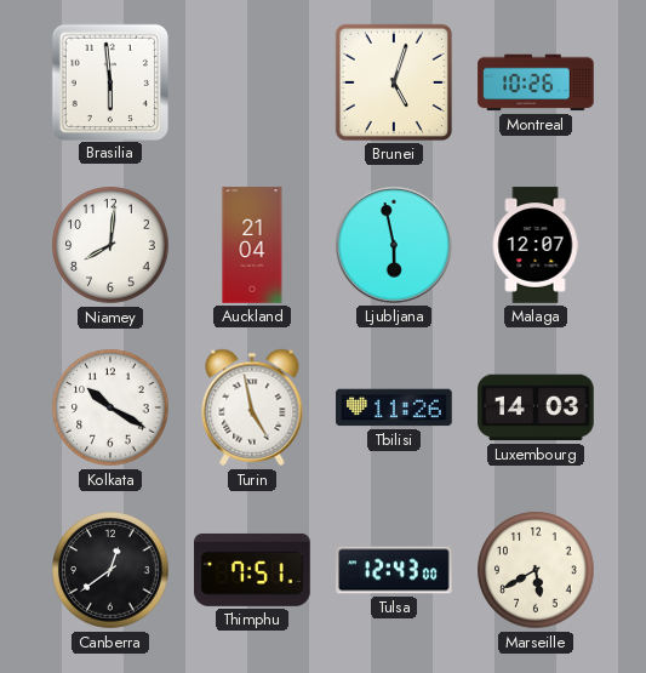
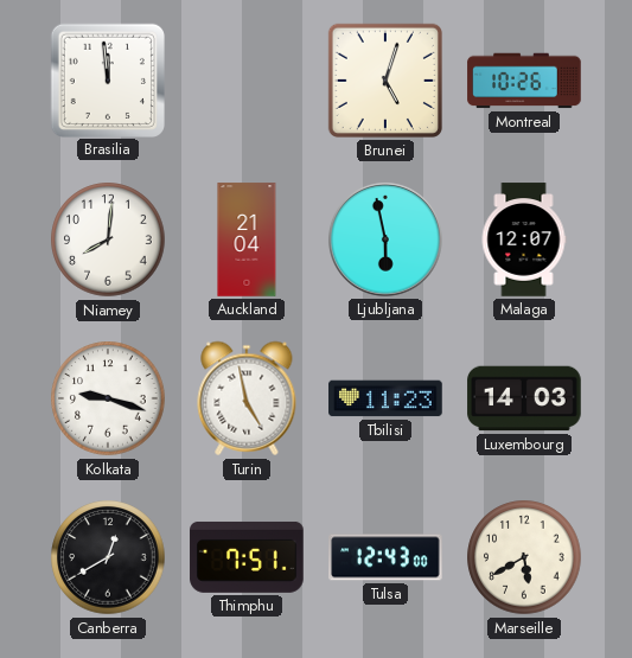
Brasilia: 5:59 -> 11:59
Kolkata: 10:20 -> 9:18
Tbilisi: 11:26 -> 11:23
Canberra: 12:39 -> 12:40
